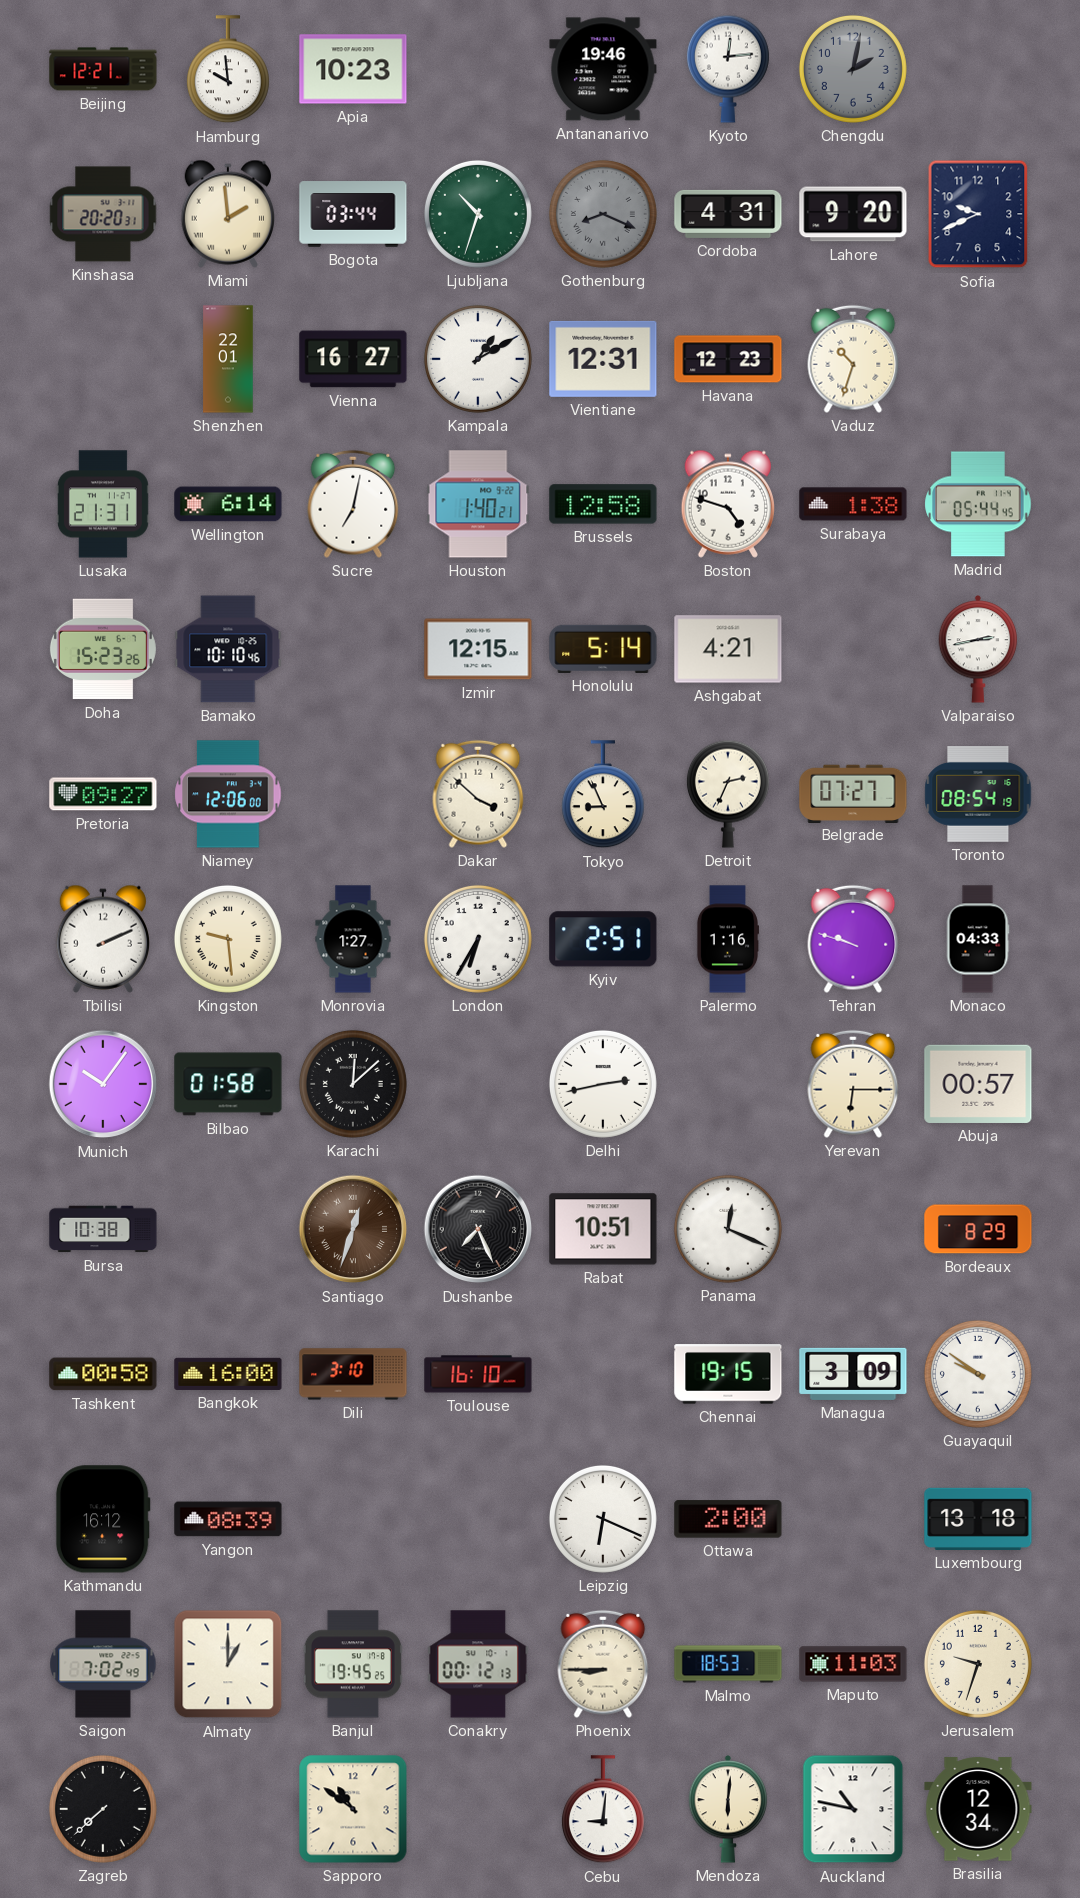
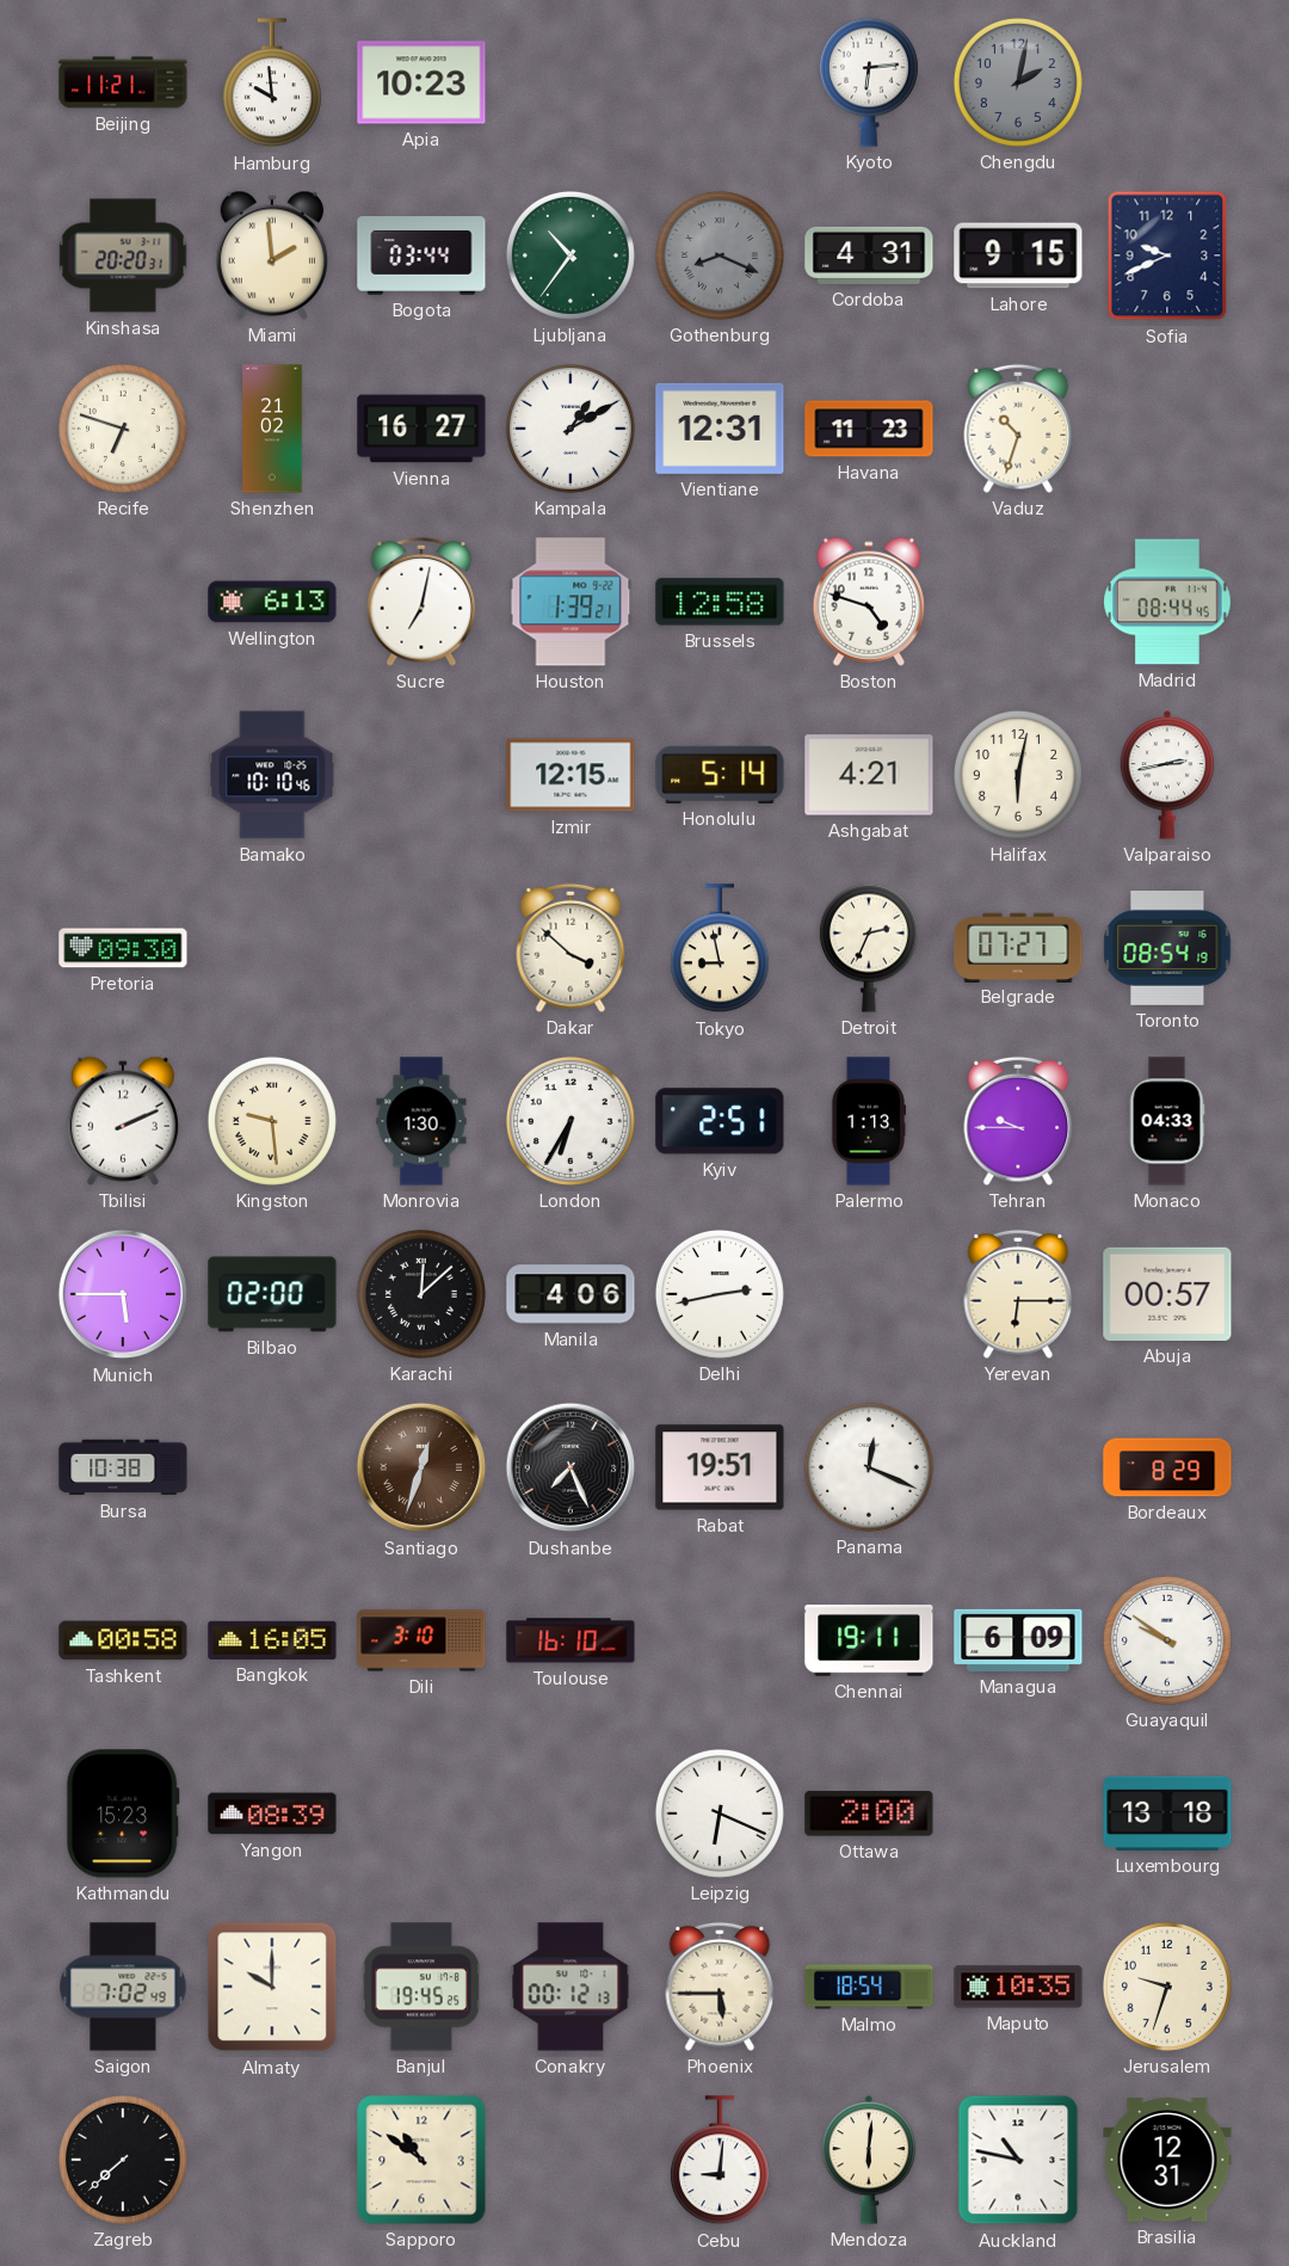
Beijing: 12:21 -> 11:21
Antananarivo: 19:46 -> none
Kyoto: 12:14 -> 6:14
Ljubljana: 10:33 -> 10:36
Lahore: 9:20 -> 9:15
Recife: none -> 6:48
Shenzhen: 22:01 -> 21:02
Havana: 12:23 -> 11:23
Lusaka: 21:31 -> none
Wellington: 6:14 -> 6:13
Houston: 1:40 -> 1:39
Surabaya: 1:38 -> none
Madrid: 05:44 -> 08:44
Doha: 15:23 -> none
Halifax: none -> 6:02
Pretoria: 09:27 -> 09:30
Niamey: 12:06 -> none
Tokyo: 8:56 -> 8:58
Monrovia: 1:27 -> 1:30
Palermo: 1:16 -> 1:13
Tehran: 9:48 -> 9:45
Munich: 10:06 -> 5:45
Bilbao: 01:58 -> 02:00
Manila: none -> 4:06
Rabat: 10:51 -> 19:51
Bangkok: 16:00 -> 16:05
Chennai: 19:15 -> 19:11
Managua: 3:09 -> 6:09
Kathmandu: 16:12 -> 15:23
Almaty: 1:00 -> 10:00
Phoenix: 8:45 -> 5:45
Malmo: 18:53 -> 18:54
Maputo: 11:03 -> 10:35
Brasilia: 12:34 -> 12:31
